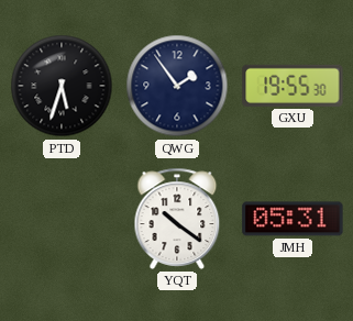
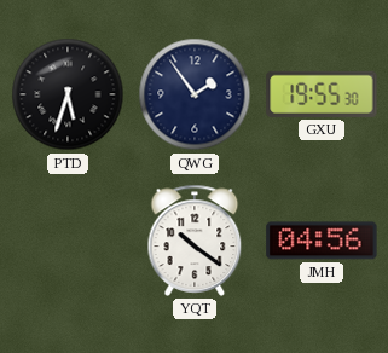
JMH: 05:31 -> 04:56
